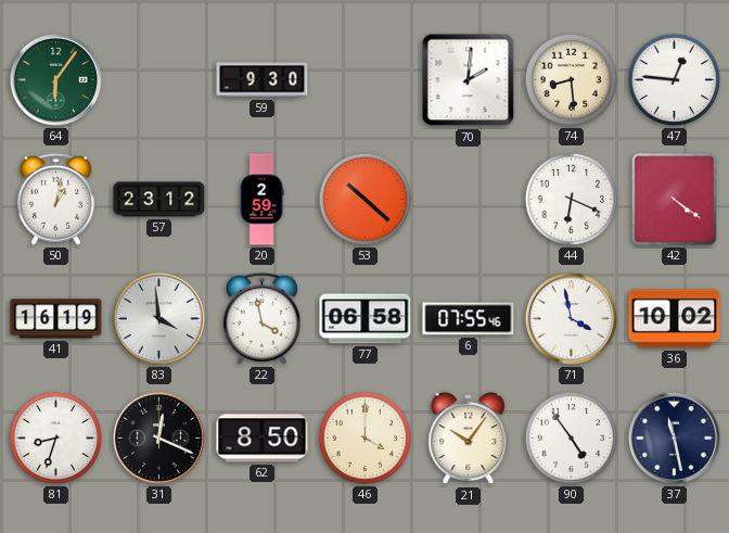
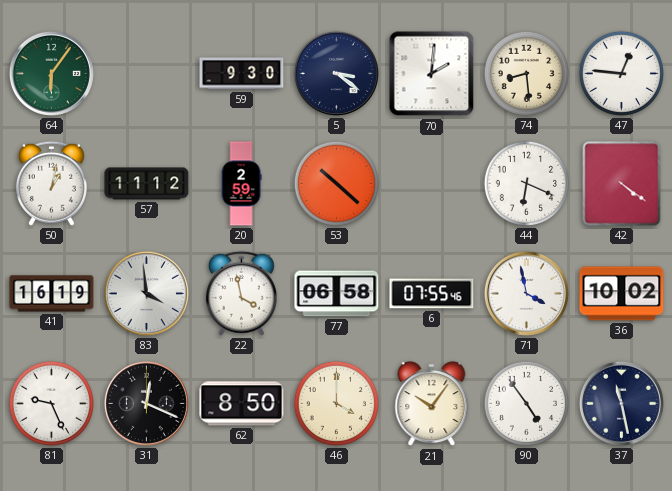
5: none -> 3:21
57: 23:12 -> 11:12
81: 8:33 -> 9:26
